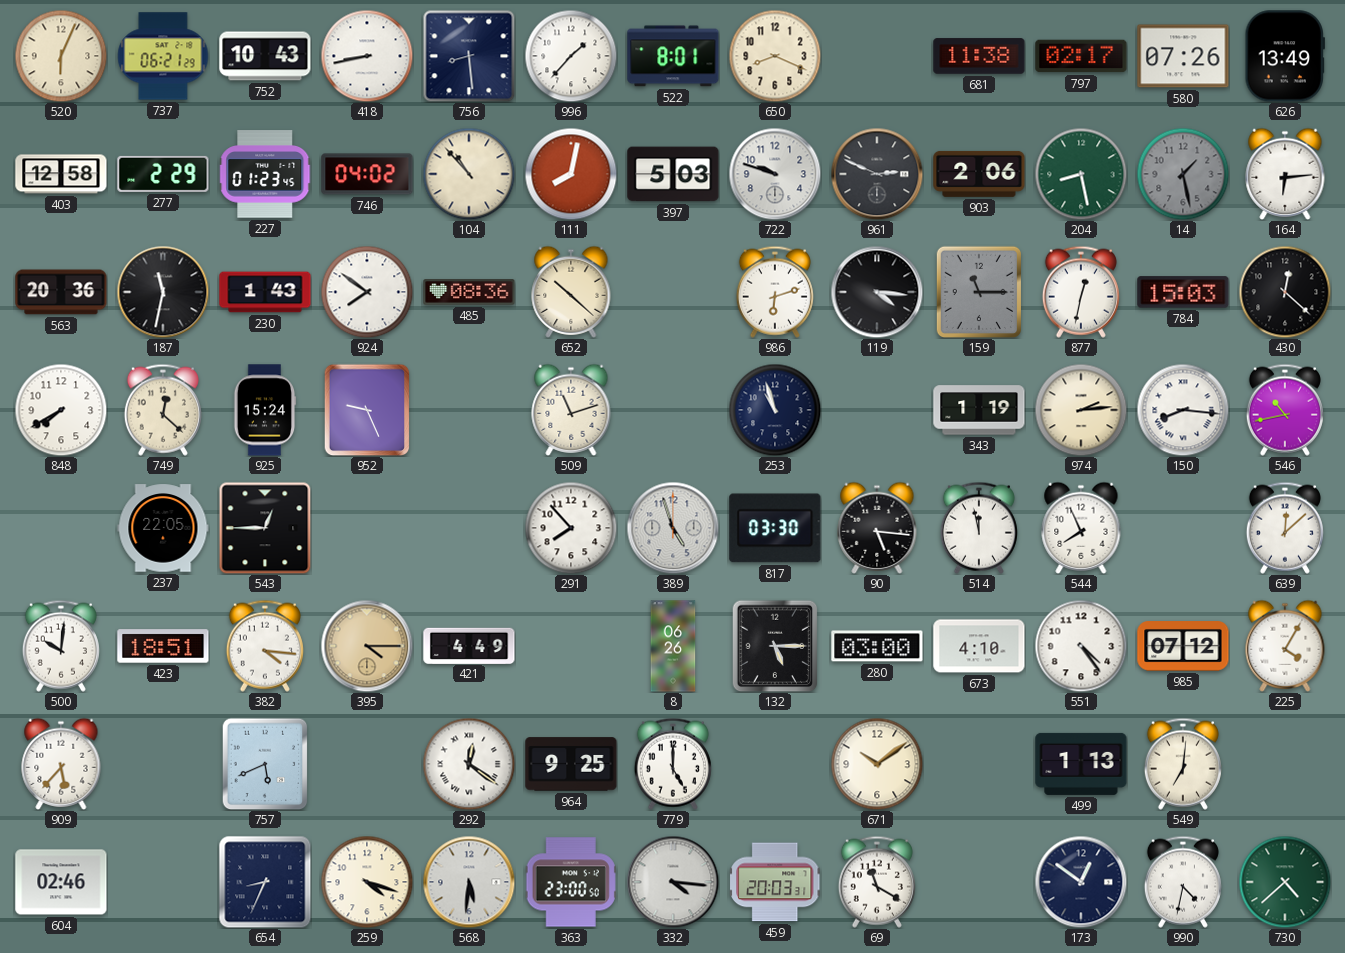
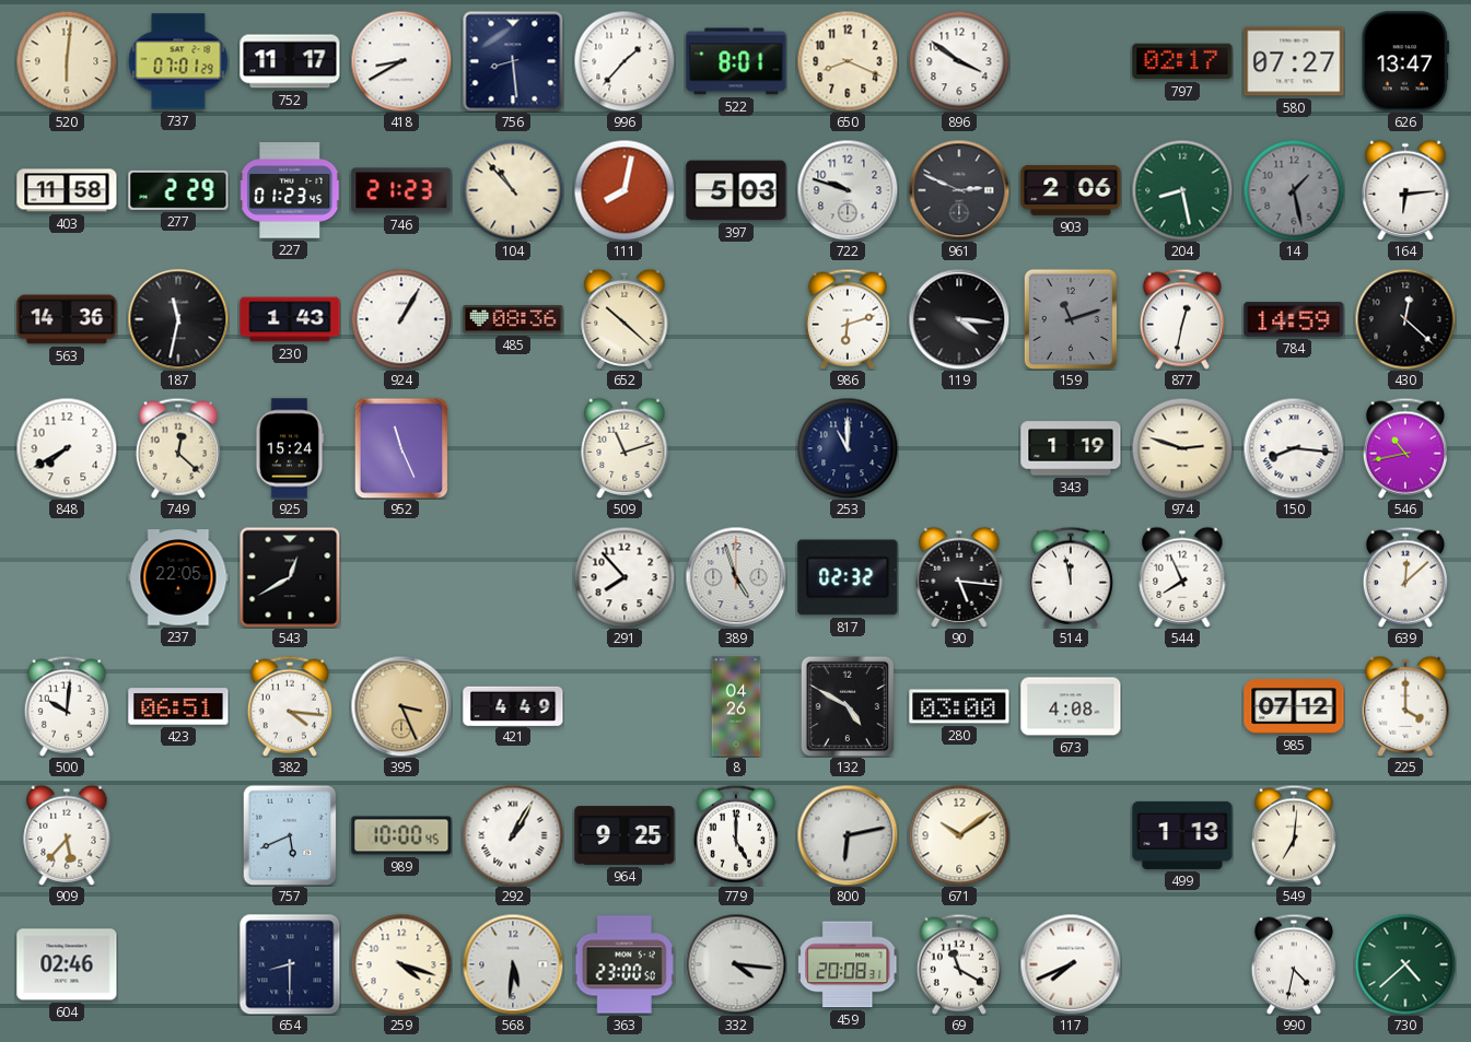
520: 6:04 -> 6:01
737: 06:21 -> 07:01
752: 10:43 -> 11:17
418: 8:43 -> 8:40
896: none -> 3:51
681: 11:38 -> none
580: 07:26 -> 07:27
626: 13:49 -> 13:47
403: 12:58 -> 11:58
746: 04:02 -> 21:23
563: 20:36 -> 14:36
924: 7:51 -> 1:05
159: 11:15 -> 11:12
784: 15:03 -> 14:59
952: 9:26 -> 11:26
253: 10:57 -> 11:00
974: 2:14 -> 2:48
543: 12:45 -> 12:40
817: 03:30 -> 02:32
423: 18:51 -> 06:51
395: 4:15 -> 3:26
8: 06:26 -> 04:26
132: 5:15 -> 4:50
673: 4:10 -> 4:08
551: 4:24 -> none
225: 4:05 -> 4:00
989: none -> 10:00
292: 12:21 -> 1:05
800: none -> 6:13
654: 8:34 -> 8:30
459: 20:03 -> 20:08
117: none -> 7:41
173: 12:51 -> none
